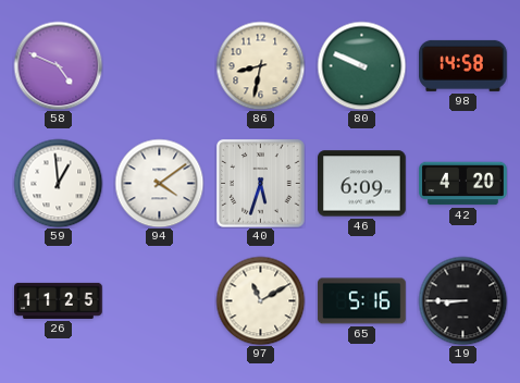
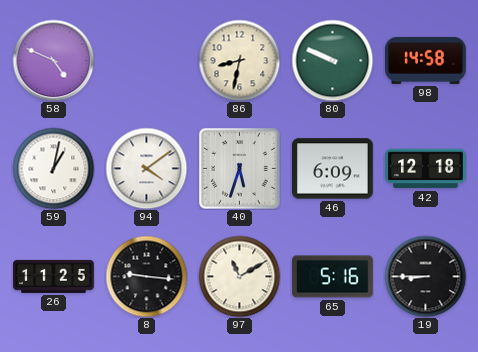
59: 12:59 -> 1:02
42: 4:20 -> 12:18
8: none -> 9:16
